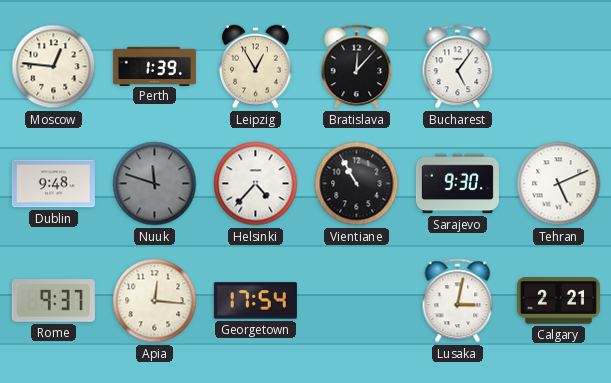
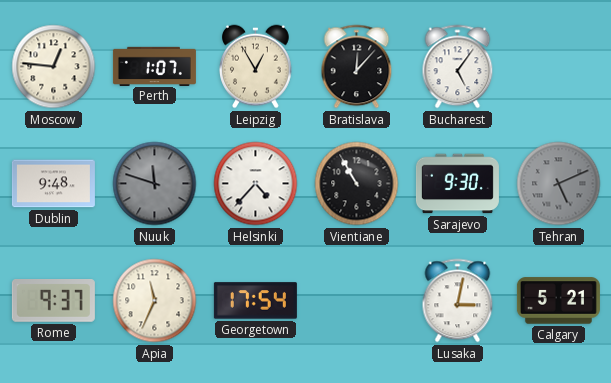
Perth: 1:39 -> 1:07
Tehran dial: white -> grey
Apia: 12:16 -> 11:34
Calgary: 2:21 -> 5:21
